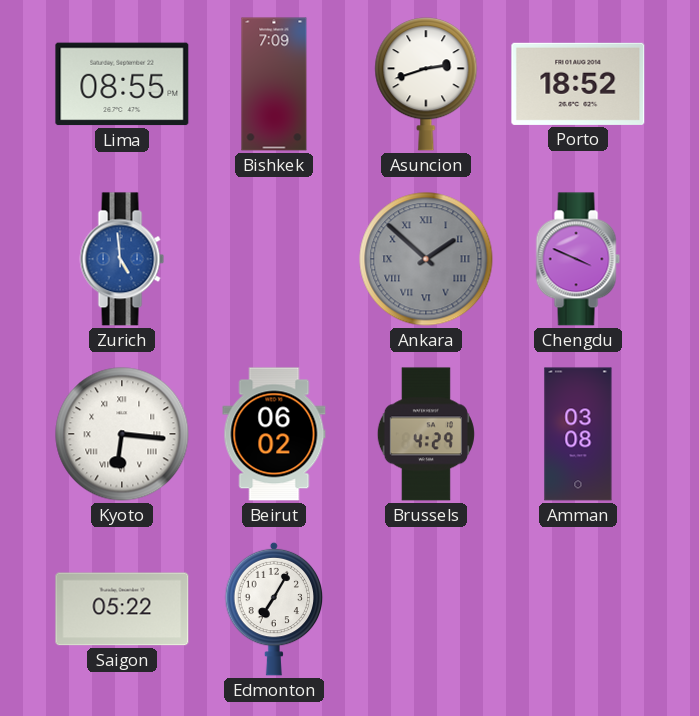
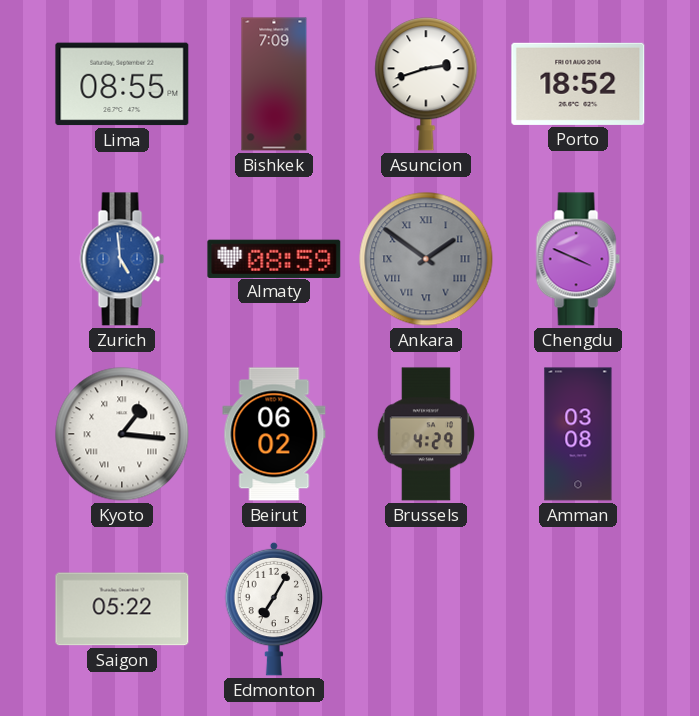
Almaty: none -> 08:59
Ankara: 1:52 -> 1:51
Kyoto: 6:16 -> 1:16
